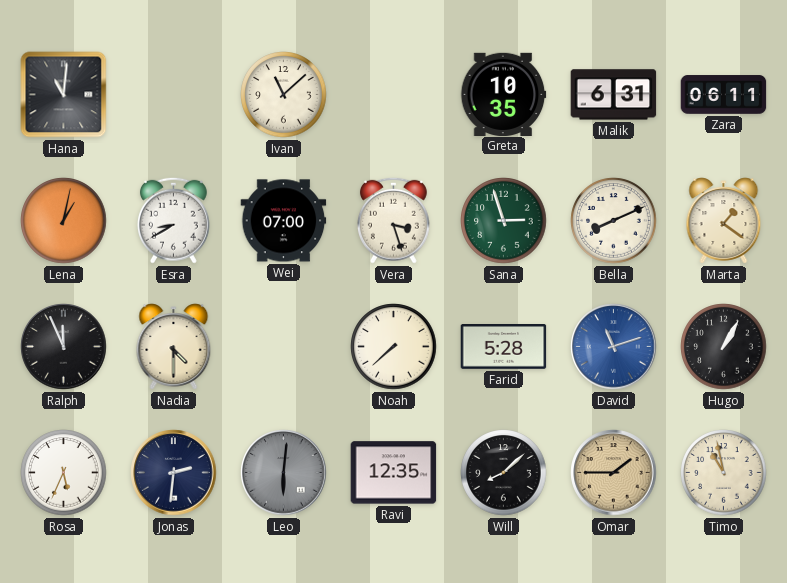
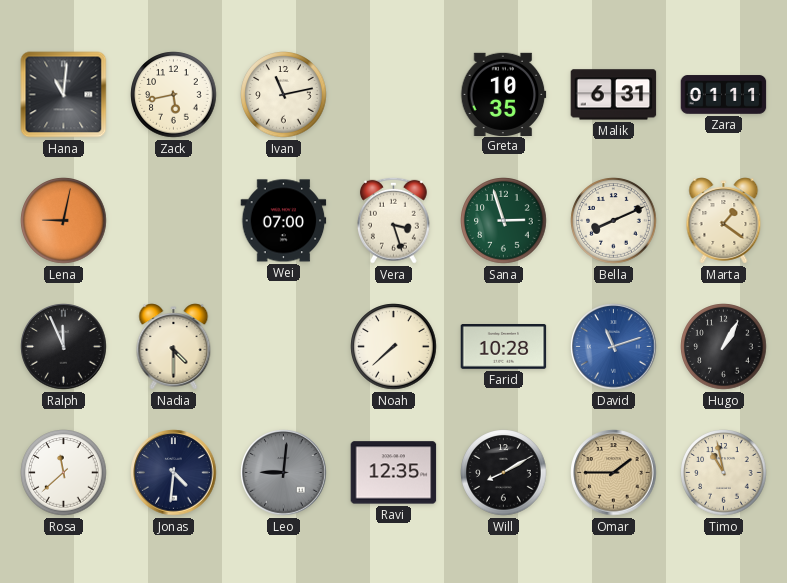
Zack: none -> 5:43
Ivan: 11:08 -> 11:13
Zara: 06:11 -> 01:11
Lena: 1:02 -> 9:02
Esra: 8:40 -> none
Farid: 5:28 -> 10:28
Rosa: 5:34 -> 11:38
Jonas: 2:31 -> 4:31
Leo: 6:01 -> 9:01
Will: 8:08 -> 8:10
